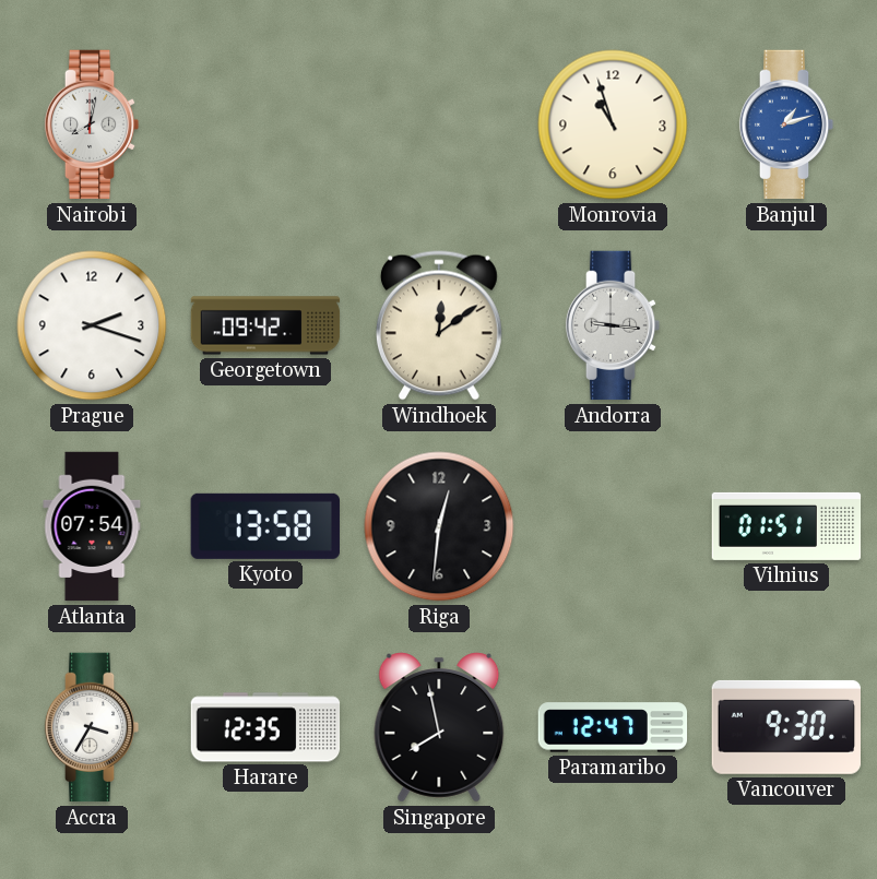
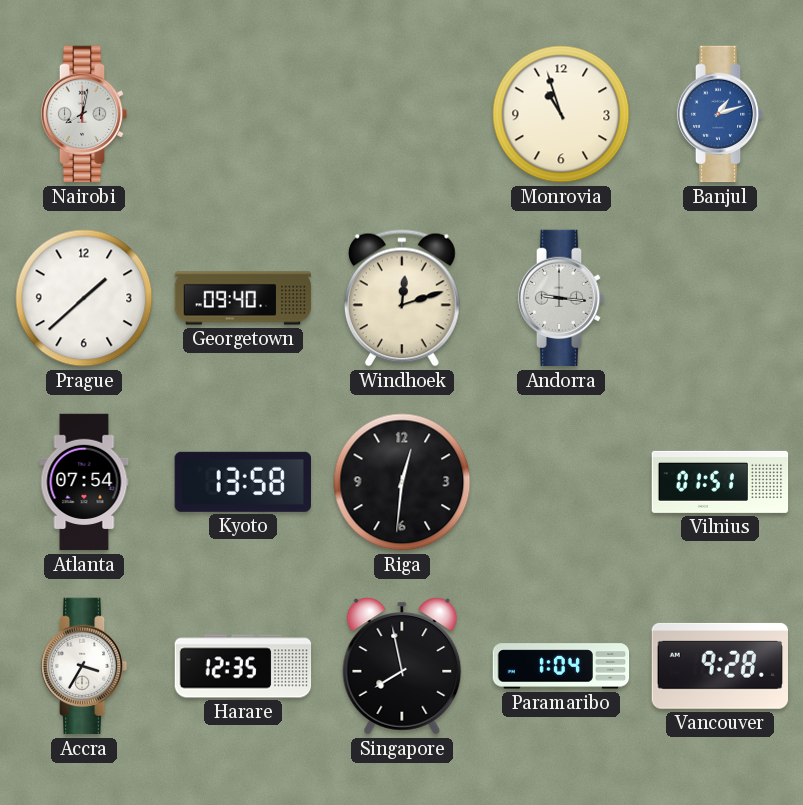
Prague: 2:18 -> 1:38
Georgetown: 09:42 -> 09:40
Windhoek: 12:09 -> 12:12
Paramaribo: 12:47 -> 1:04
Vancouver: 9:30 -> 9:28
